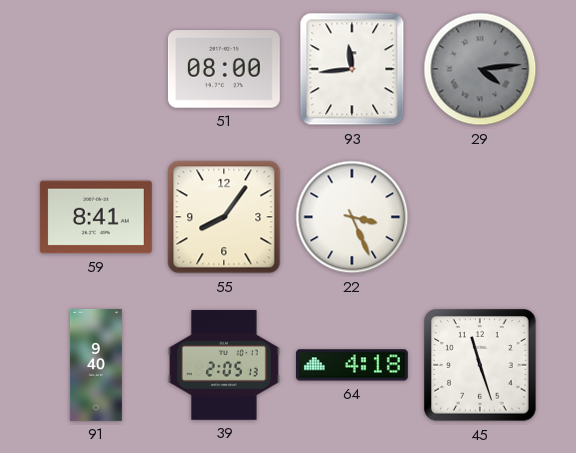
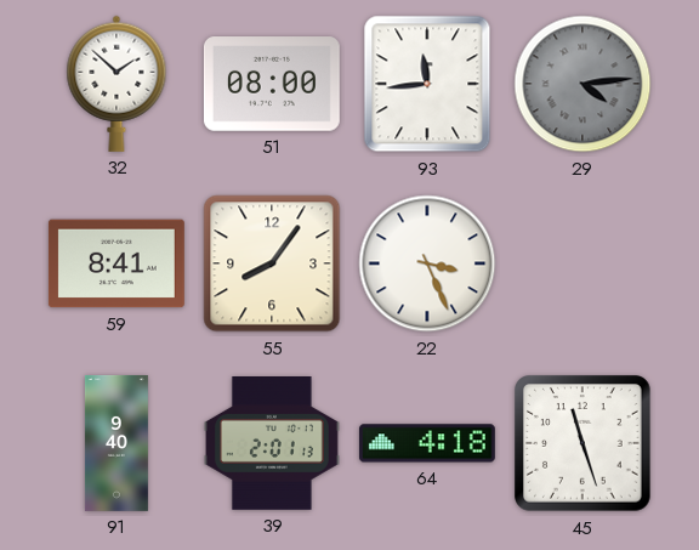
32: none -> 1:52
39: 2:05 -> 2:01
